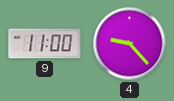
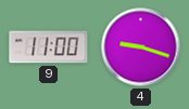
4: 9:23 -> 9:18
